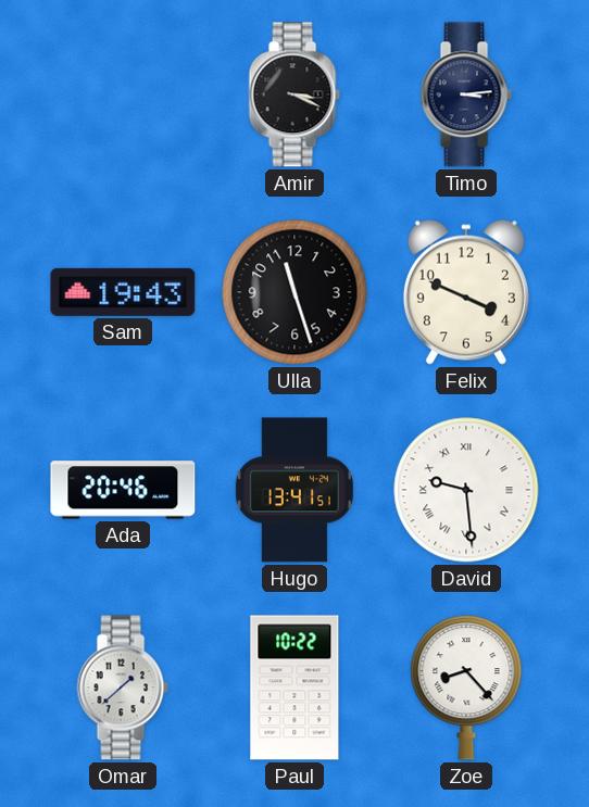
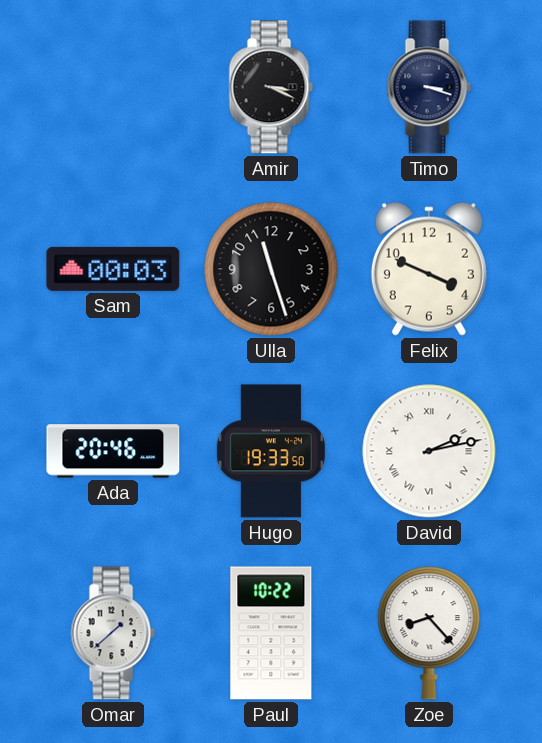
Timo: 3:14 -> 3:18
Sam: 19:43 -> 00:03
Hugo: 13:41 -> 19:33
David: 9:29 -> 2:13
